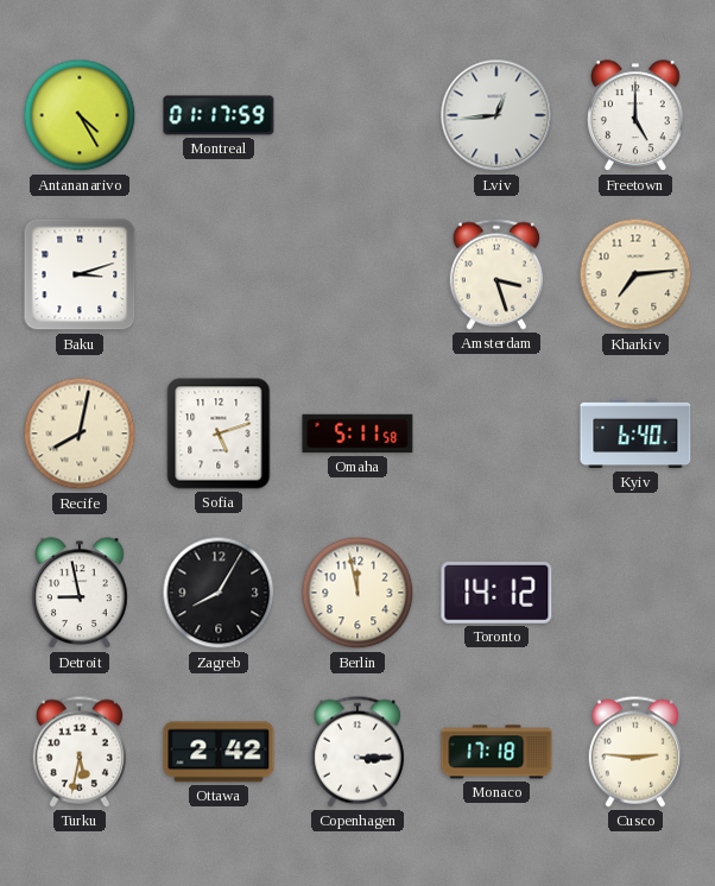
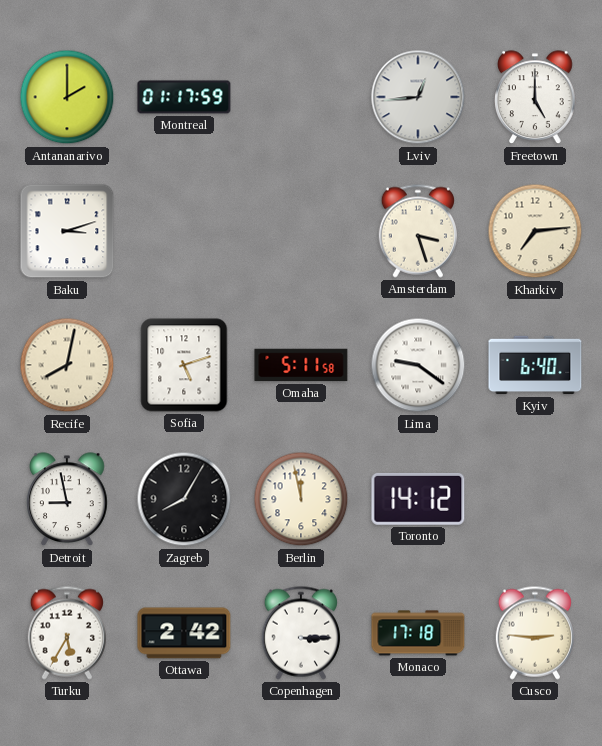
Antananarivo: 4:25 -> 2:00
Lima: none -> 9:21
Turku: 5:32 -> 5:35
